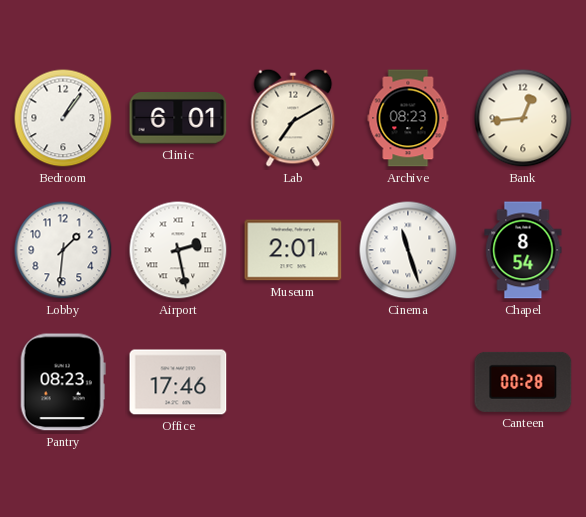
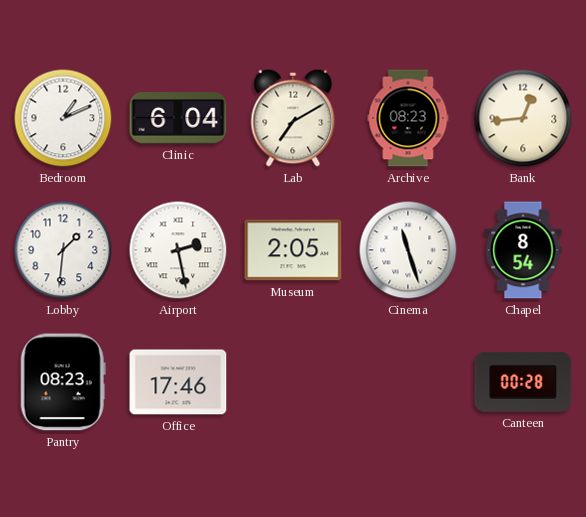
Bedroom: 1:06 -> 1:11
Clinic: 6:01 -> 6:04
Museum: 2:01 -> 2:05
